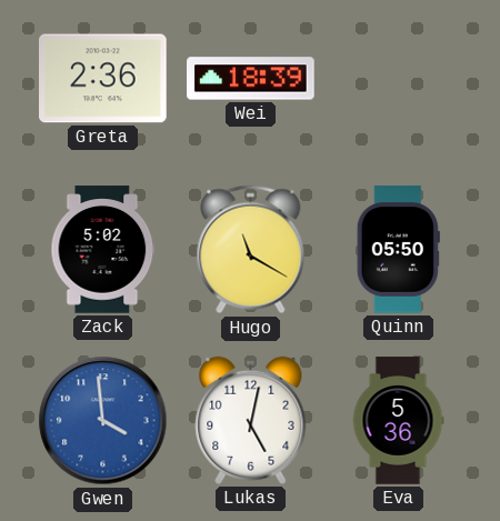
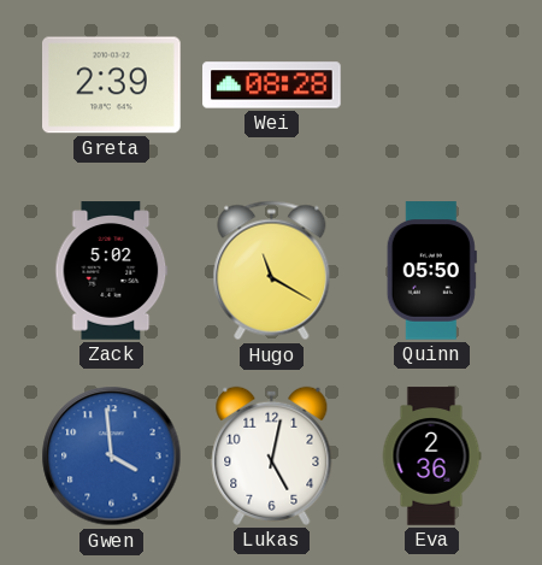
Greta: 2:36 -> 2:39
Wei: 18:39 -> 08:28
Eva: 5:36 -> 2:36
